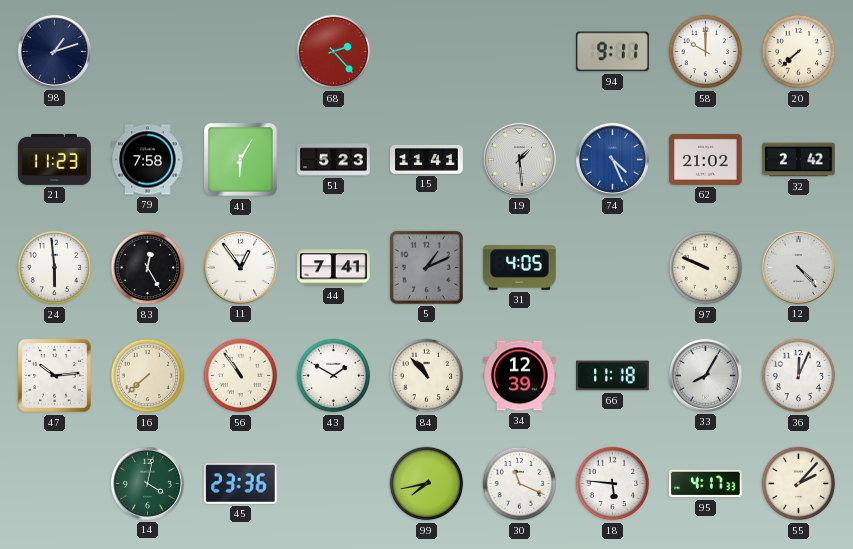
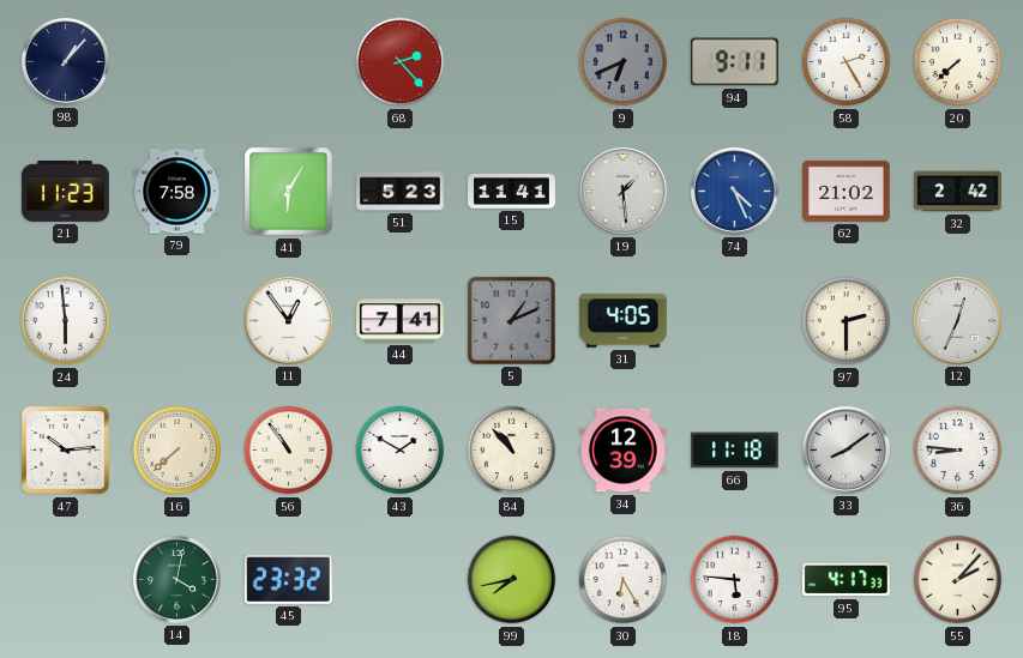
98: 1:12 -> 1:07
9: none -> 6:41
58: 10:00 -> 2:25
83: 12:25 -> none
97: 9:49 -> 2:30
12: 4:23 -> 12:34
33: 8:05 -> 8:09
36: 12:04 -> 8:46
45: 23:36 -> 23:32
30: 11:19 -> 6:25
